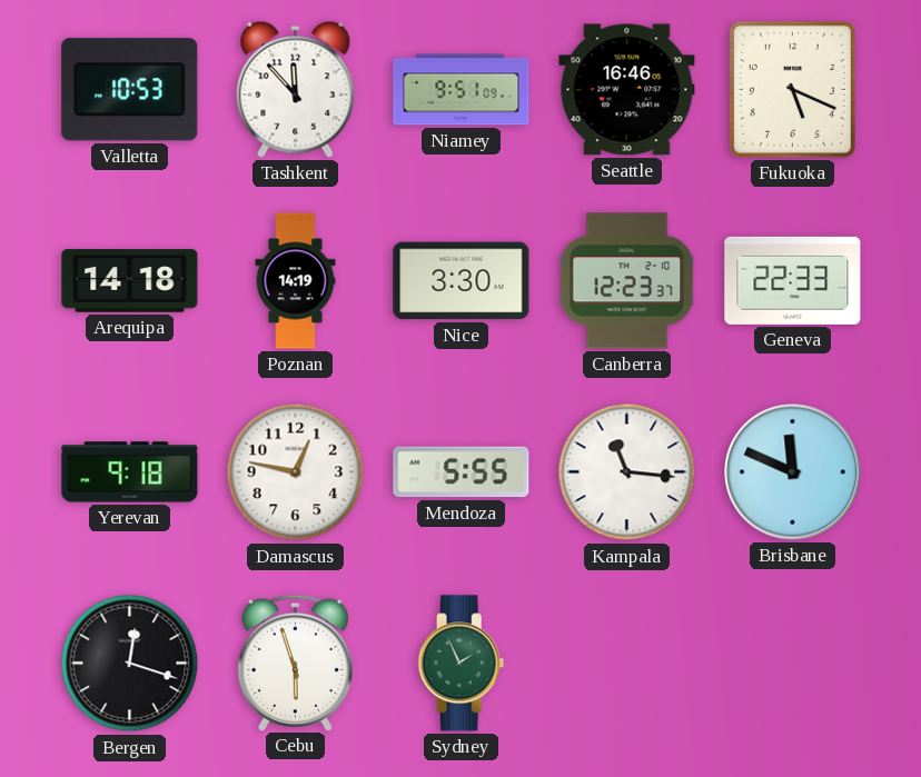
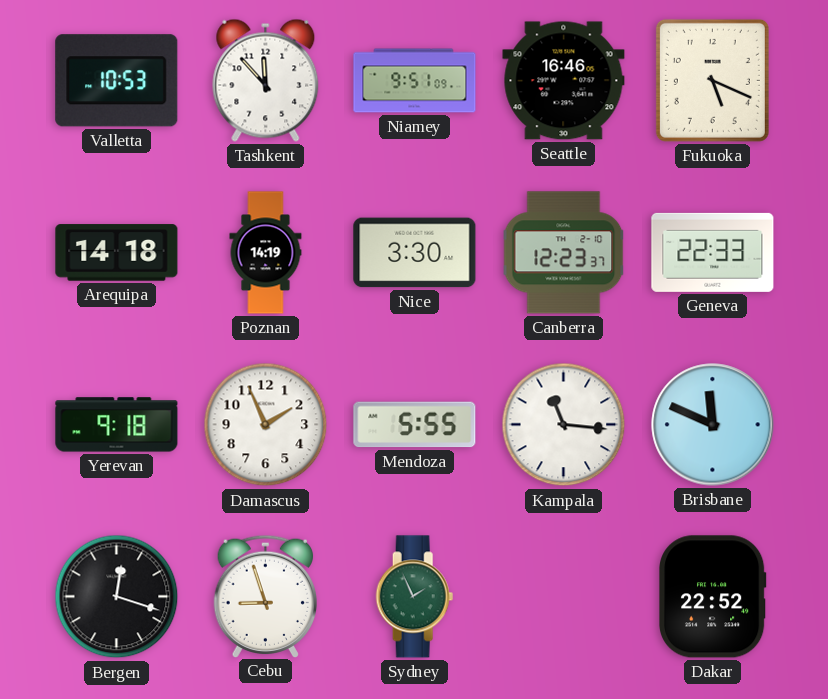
Damascus: 12:47 -> 1:56
Cebu: 5:57 -> 8:57
Dakar: none -> 22:52
